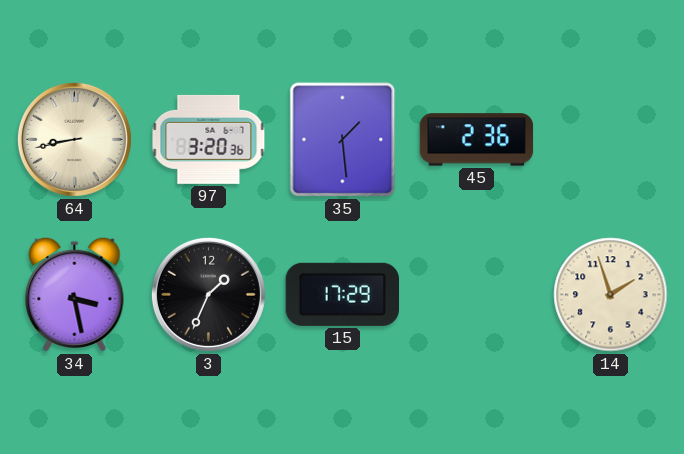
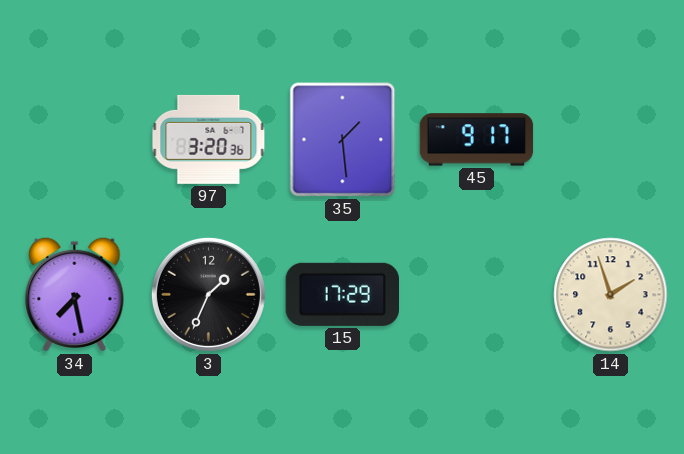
64: 8:43 -> none
45: 2:36 -> 9:17
34: 3:28 -> 7:28
